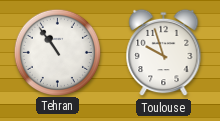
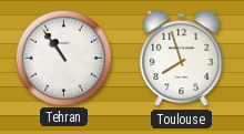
Toulouse: 9:57 -> 7:57
